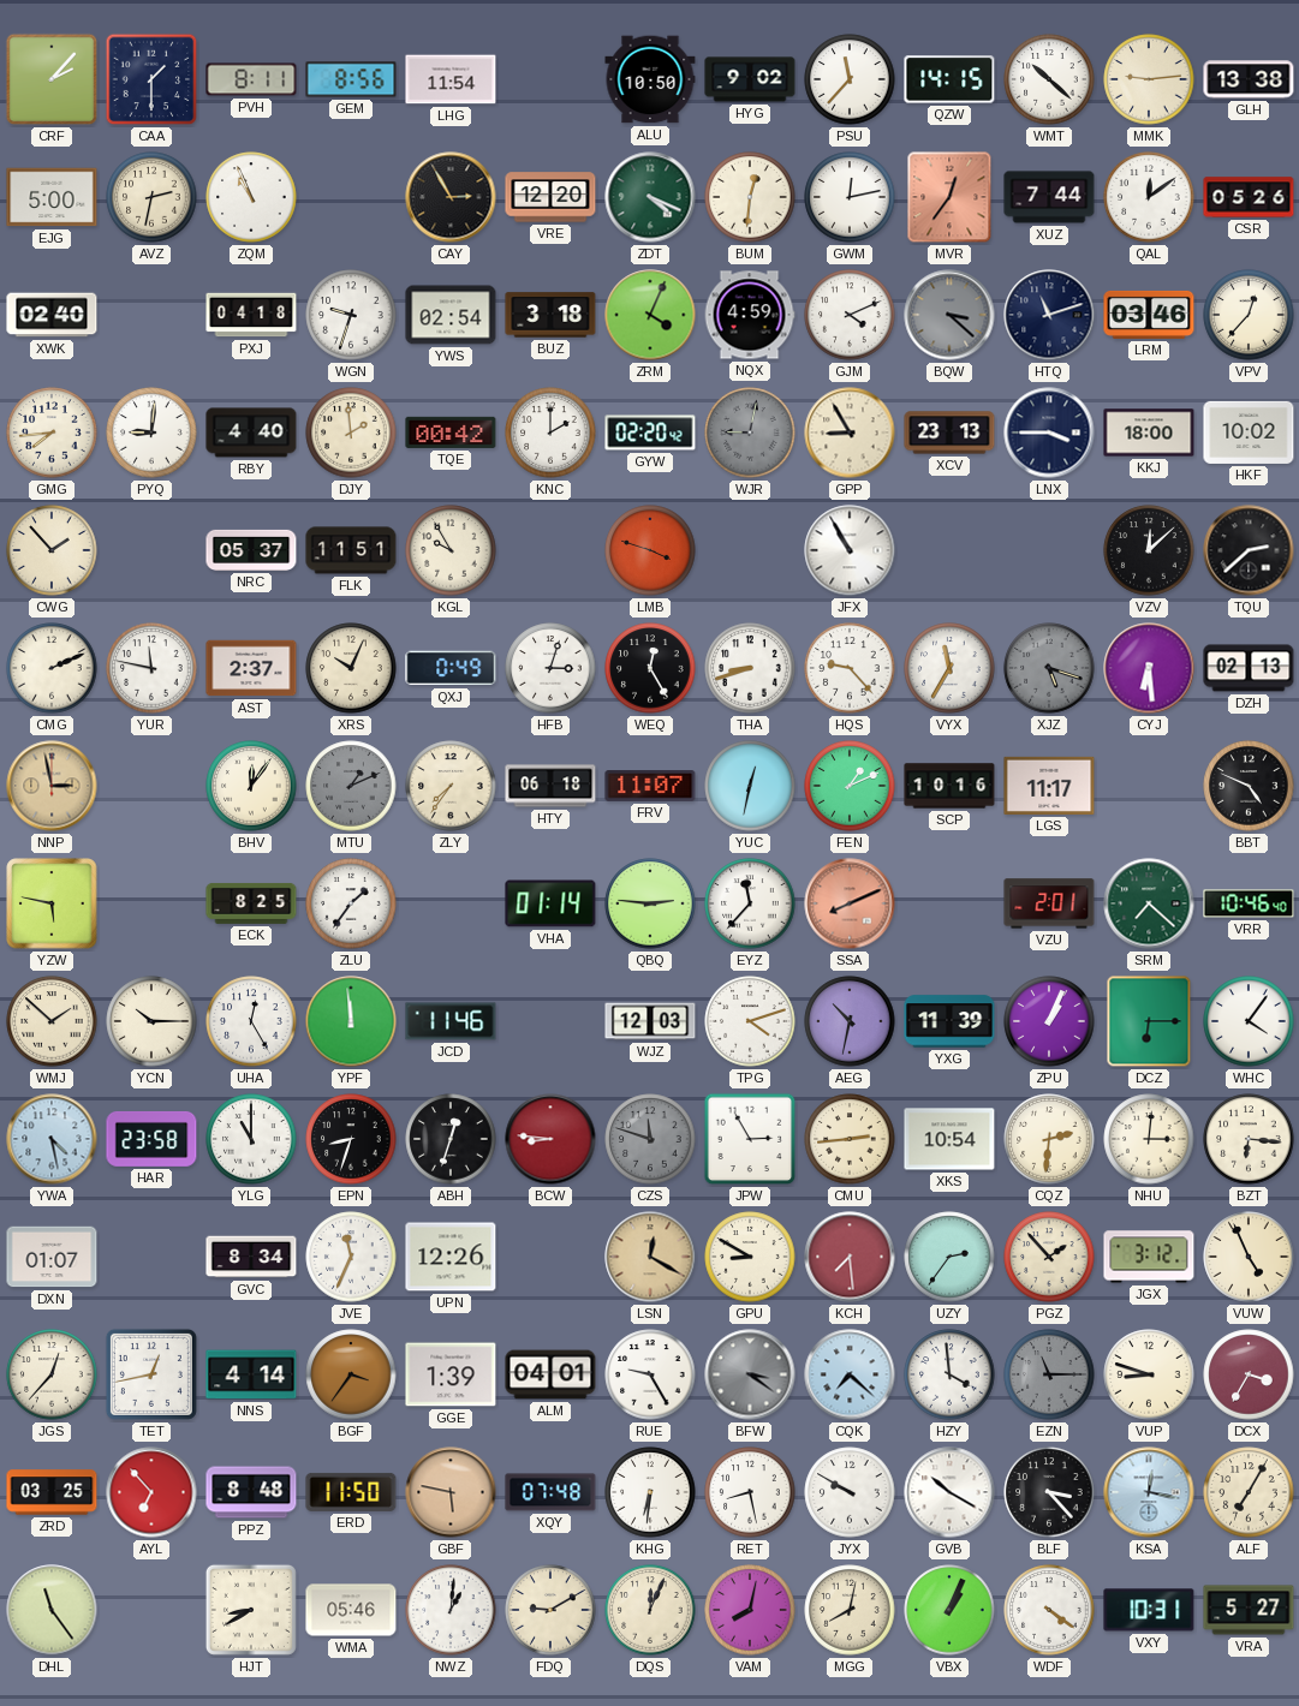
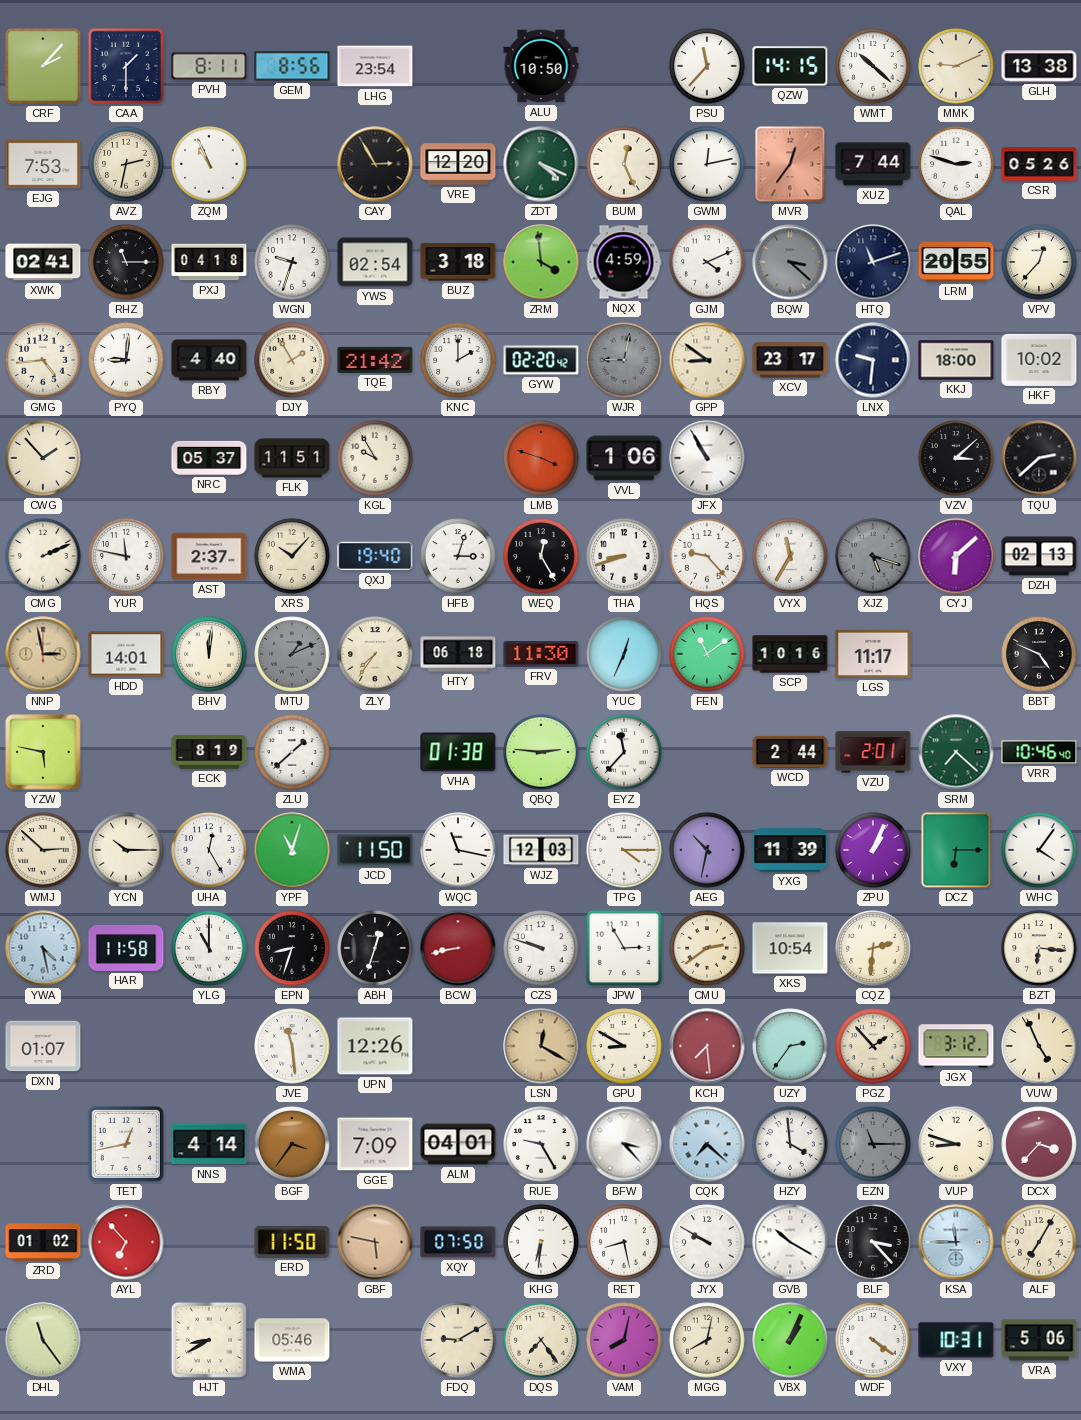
LHG: 11:54 -> 23:54
HYG: 9:02 -> none
MMK: 9:14 -> 9:11
EJG: 5:00 -> 7:53
BUM: 12:31 -> 12:26
QAL: 12:09 -> 2:48
XWK: 02:40 -> 02:41
RHZ: none -> 11:15
ZRM: 4:04 -> 3:59
LRM: 03:46 -> 20:55
GMG: 7:44 -> 4:44
DJY: 1:59 -> 1:55
TQE: 00:42 -> 21:42
GPP: 8:55 -> 8:51
XCV: 23:13 -> 23:17
LNX: 3:45 -> 9:31
VVL: none -> 1:06
VZV: 12:08 -> 3:08
XRS: 10:04 -> 10:07
QXJ: 0:49 -> 19:40
CYJ: 6:29 -> 6:08
HDD: none -> 14:01
BHV: 12:06 -> 12:01
FRV: 11:07 -> 11:30
YUC: 12:32 -> 12:34
FEN: 1:11 -> 11:09
ECK: 8:25 -> 8:19
ZLU: 1:36 -> 1:38
VHA: 01:14 -> 01:38
SSA: 8:11 -> none
WCD: none -> 2:44
WMJ: 1:52 -> 2:52
YPF: 11:59 -> 11:03
JCD: 11:46 -> 11:50
WQC: none -> 11:17
TPG: 4:12 -> 4:15
HAR: 23:58 -> 11:58
BCW: 8:46 -> 8:43
CZS: 11:48 -> 9:48
CZS dial: grey -> white
CMU: 2:44 -> 2:39
NHU: 3:01 -> none
GVC: 8:34 -> none
JVE: 11:34 -> 11:29
JGS: 12:37 -> none
GGE: 1:39 -> 7:09
BFW: 3:21 -> 3:23
BFW dial: grey -> white
DCX: 3:35 -> 3:37
ZRD: 03:25 -> 01:02
PPZ: 8:48 -> none
XQY: 07:48 -> 07:50
KSA: 12:17 -> 11:45
NWZ: 1:01 -> none
DQS: 12:04 -> 7:24
VRA: 5:27 -> 5:06
